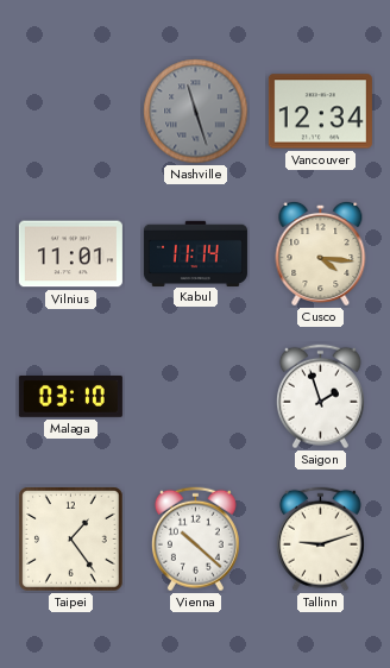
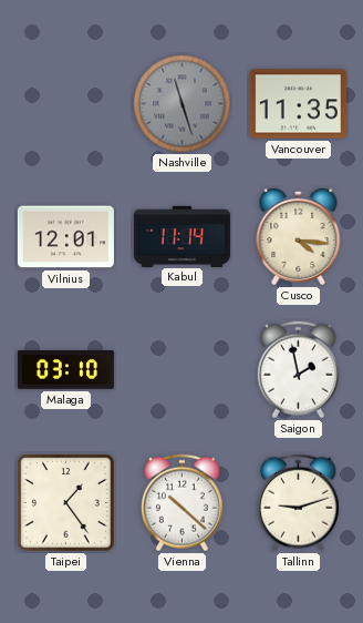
Vancouver: 12:34 -> 11:35
Vilnius: 11:01 -> 12:01
Saigon: 1:57 -> 1:58
